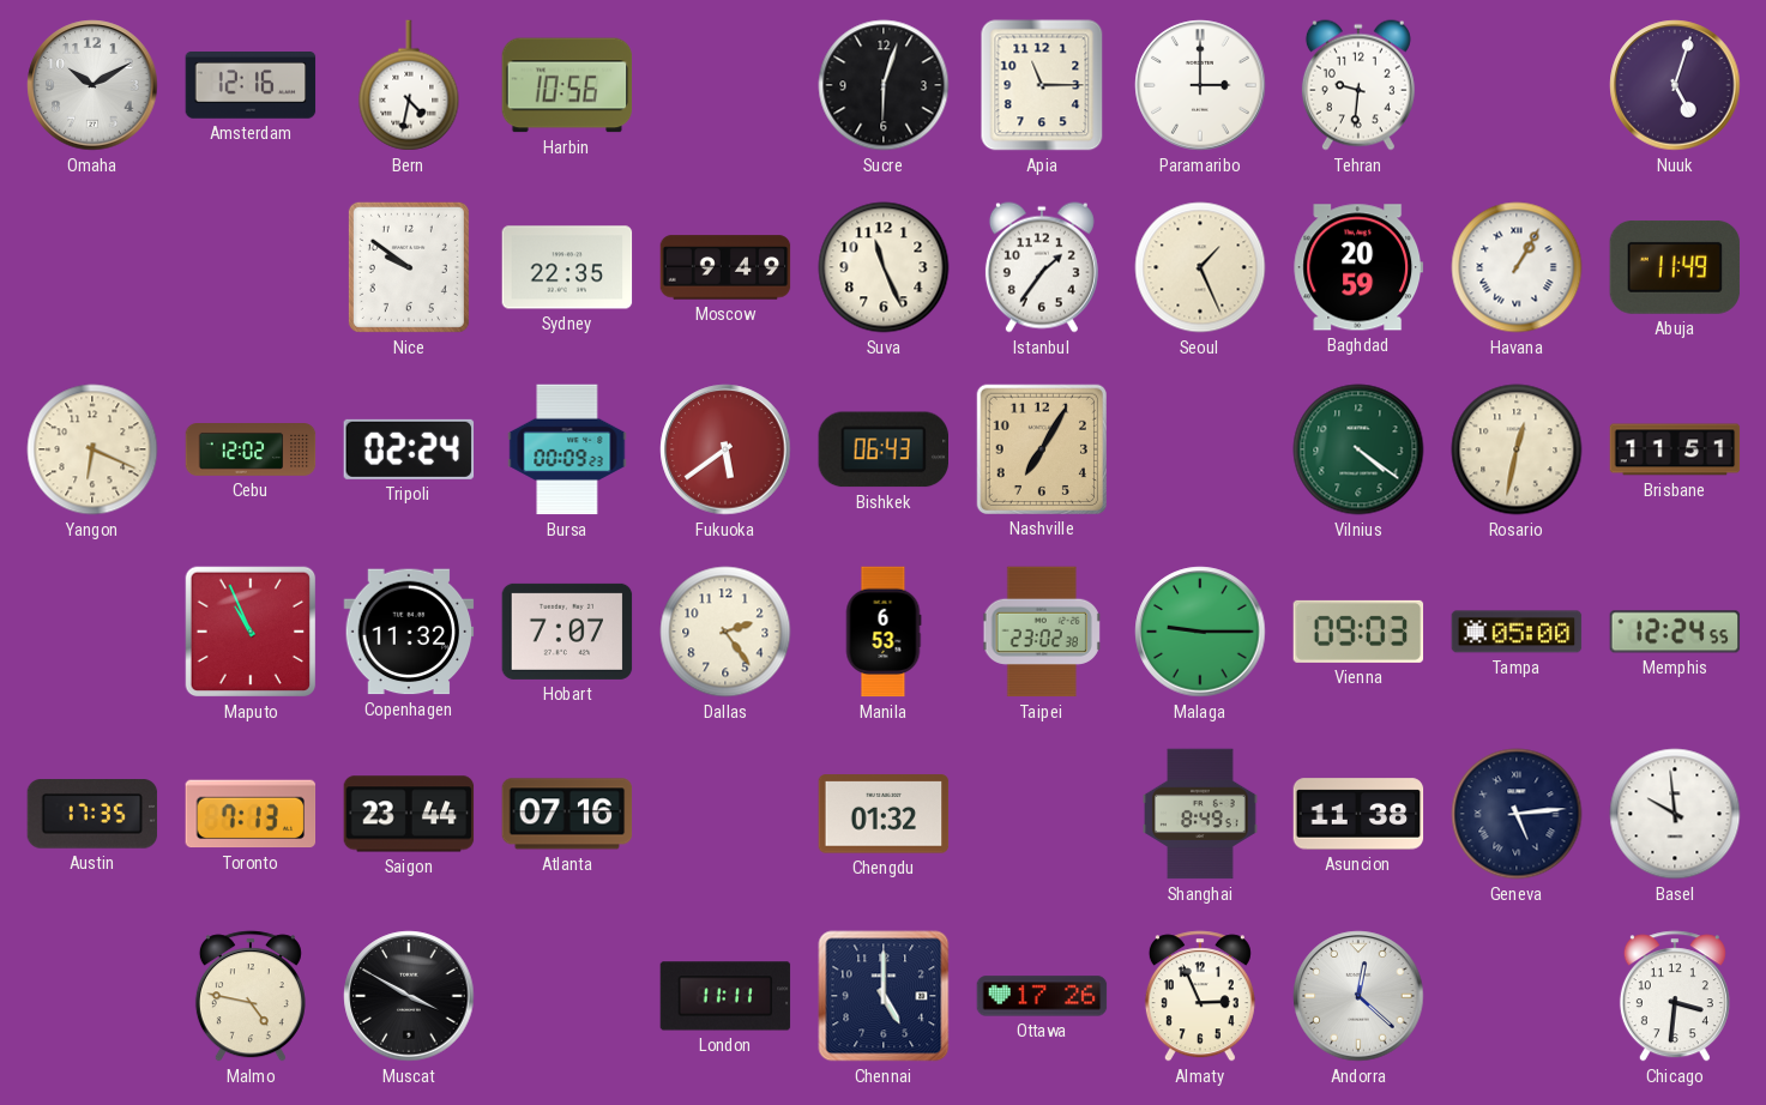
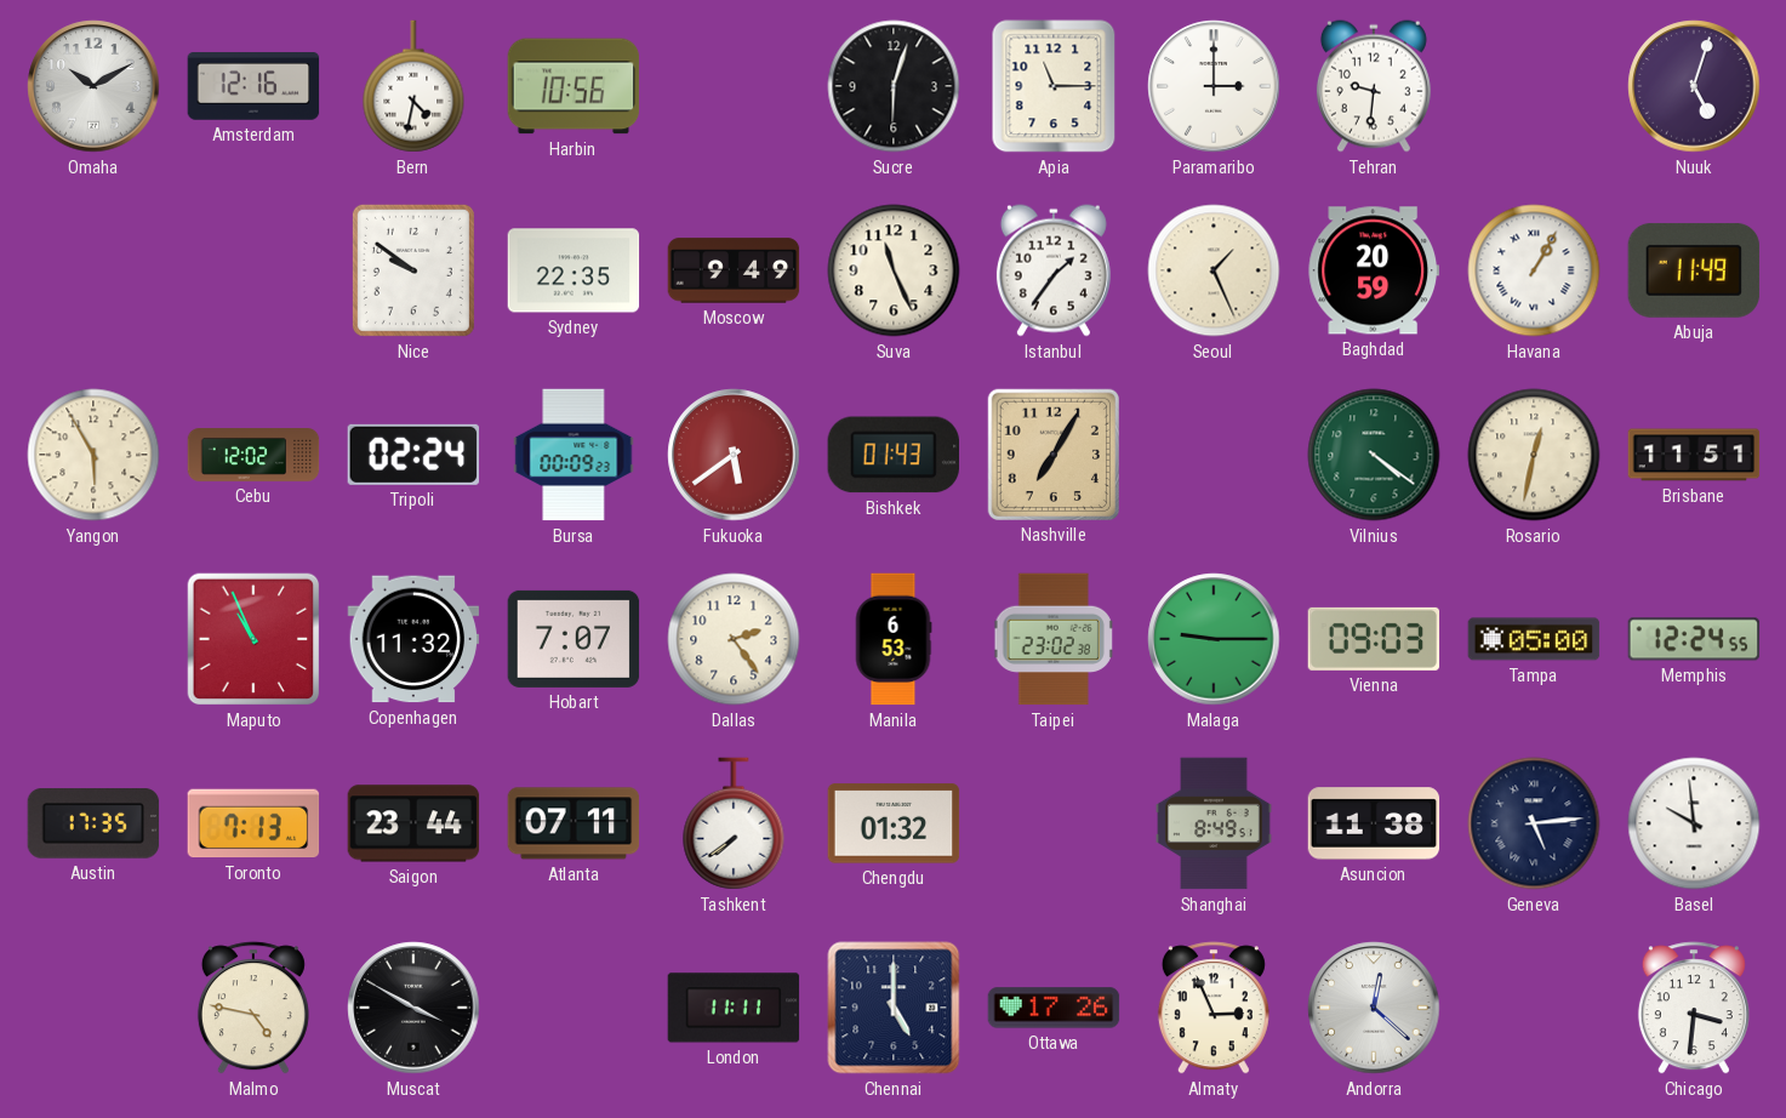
Yangon: 6:19 -> 5:55
Bishkek: 06:43 -> 01:43
Atlanta: 07:16 -> 07:11
Tashkent: none -> 7:39
